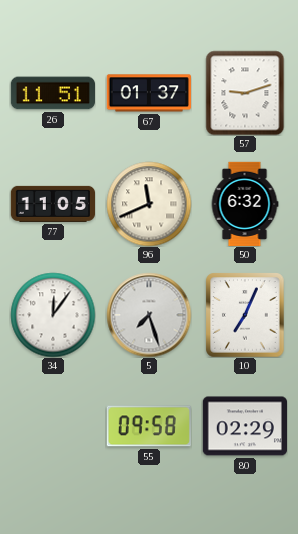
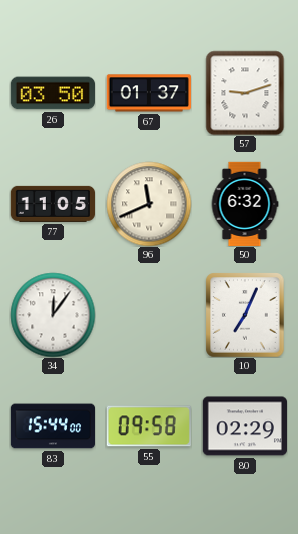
26: 11:51 -> 03:50
5: 7:27 -> none
83: none -> 15:44
